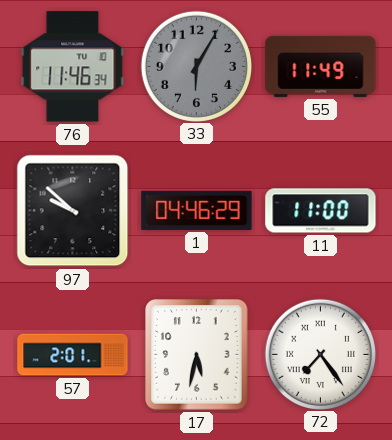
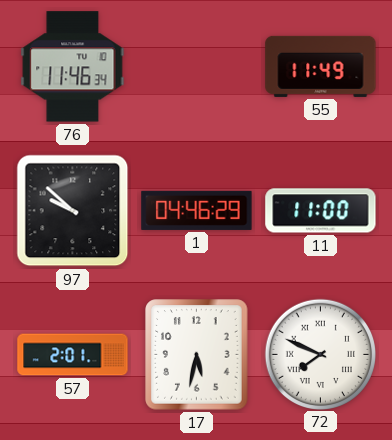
33: 6:05 -> none
72: 7:24 -> 7:49
